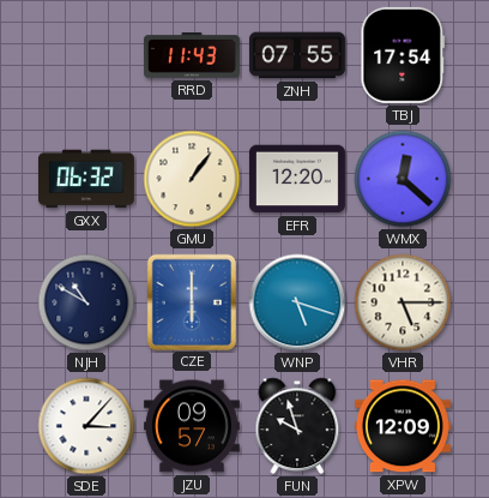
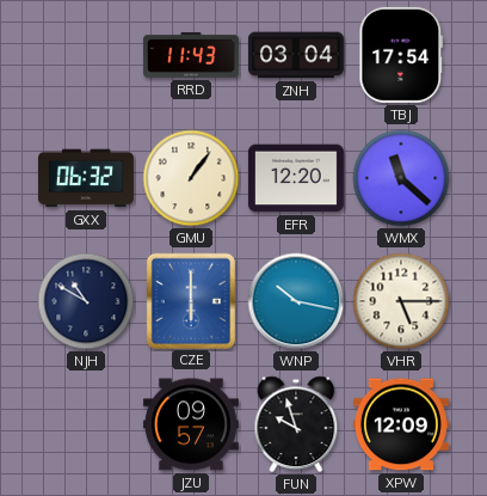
ZNH: 07:55 -> 03:04
WMX: 12:22 -> 11:22
WNP: 5:18 -> 10:17
SDE: 3:07 -> none
